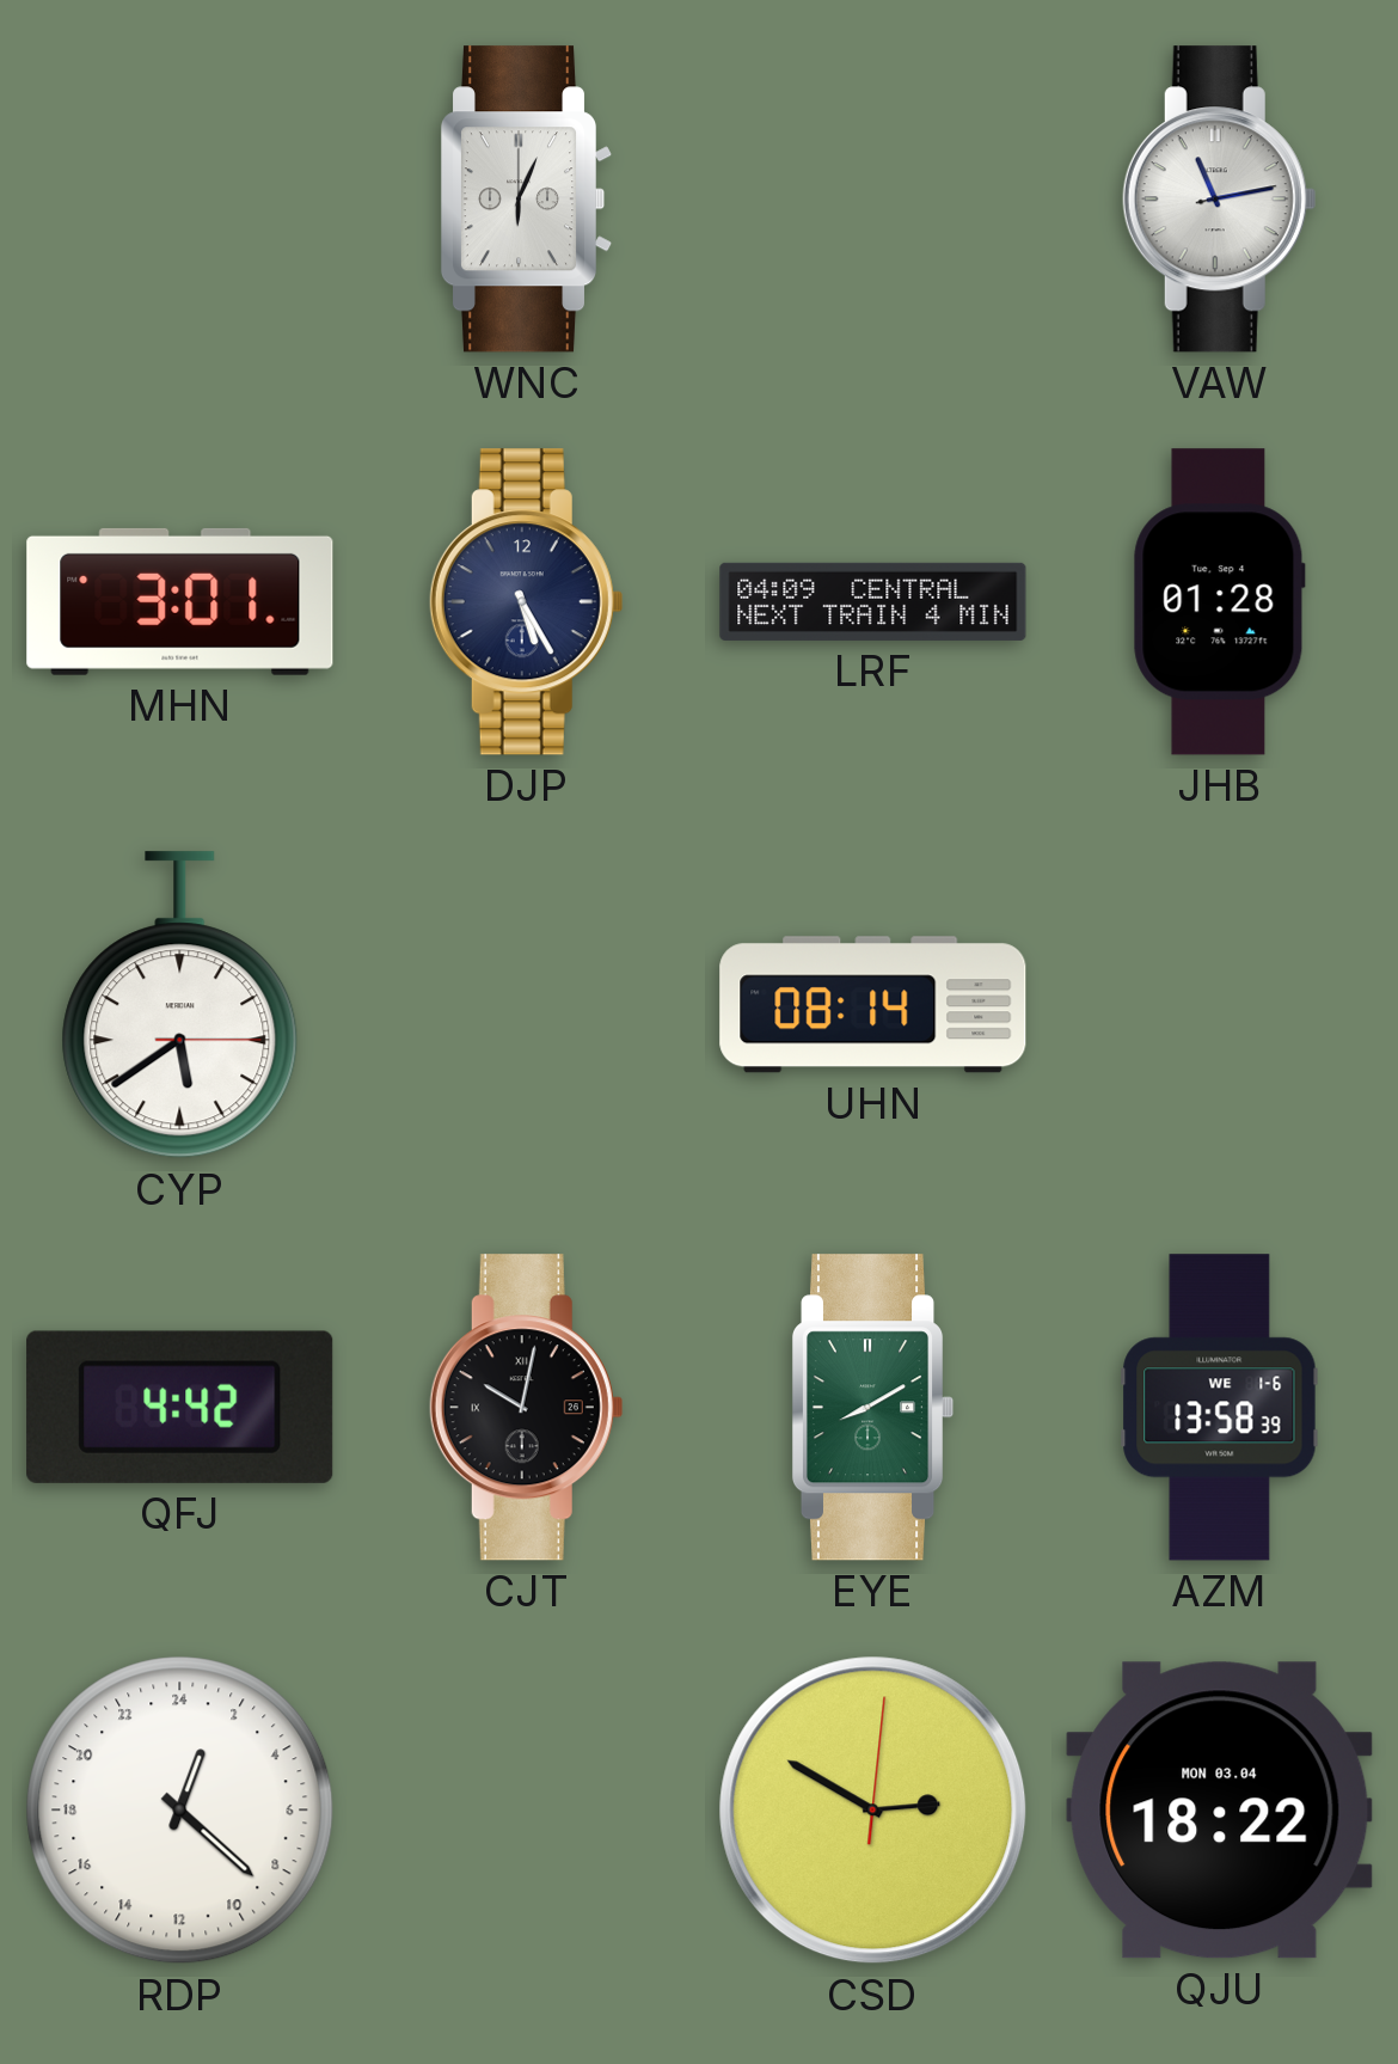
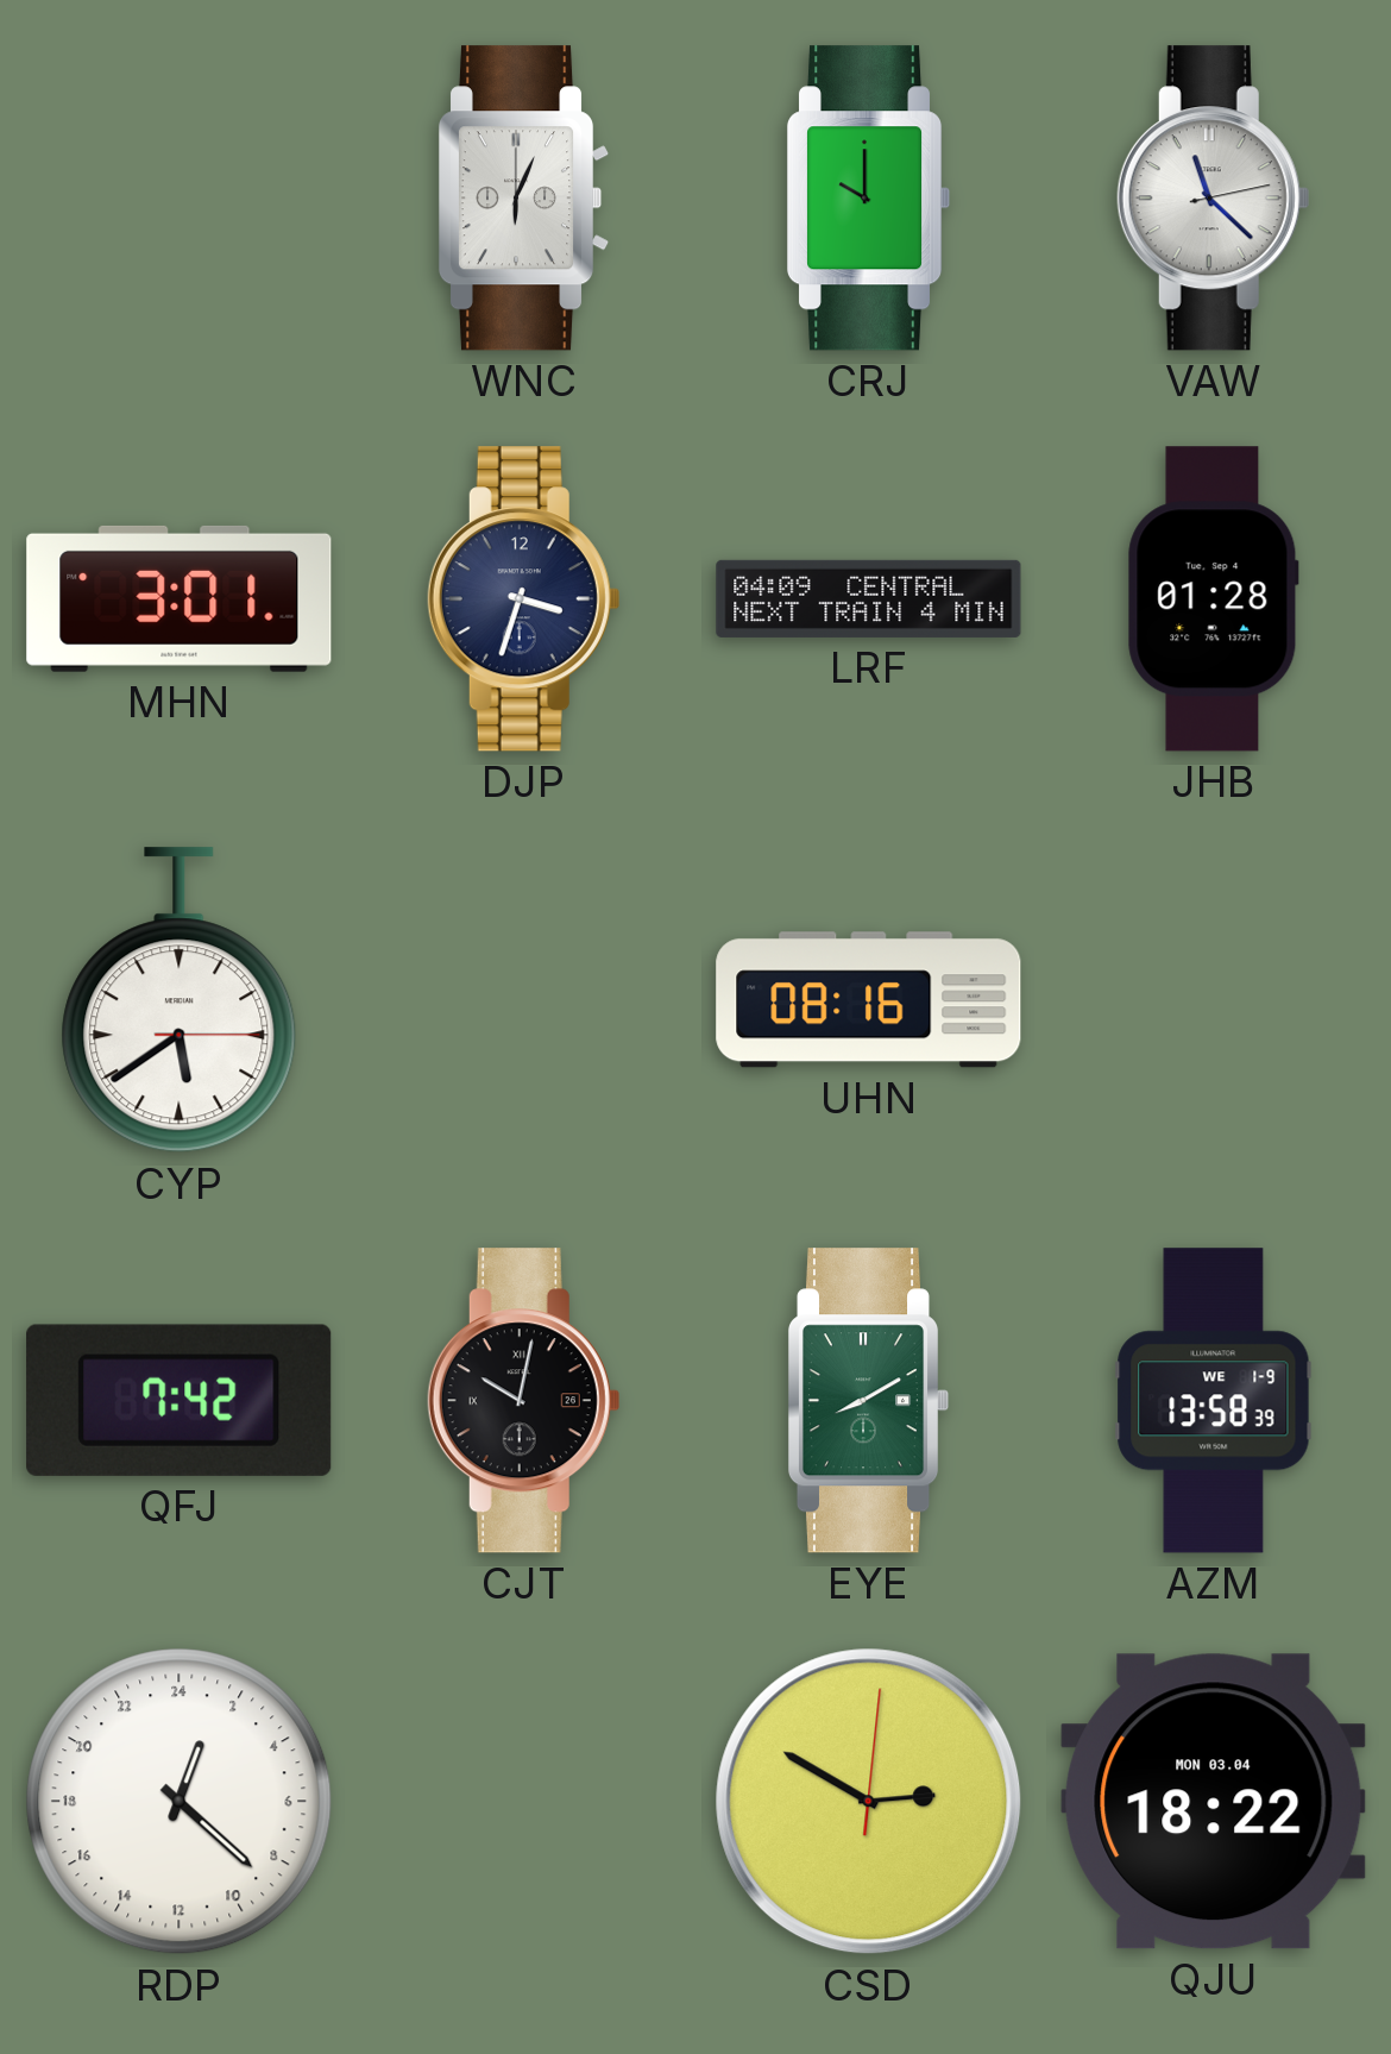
CRJ: none -> 10:00
VAW: 11:13 -> 11:22
DJP: 5:25 -> 3:33
UHN: 08:14 -> 08:16
QFJ: 4:42 -> 7:42
AZM date: WE 1-6 -> WE 1-9
